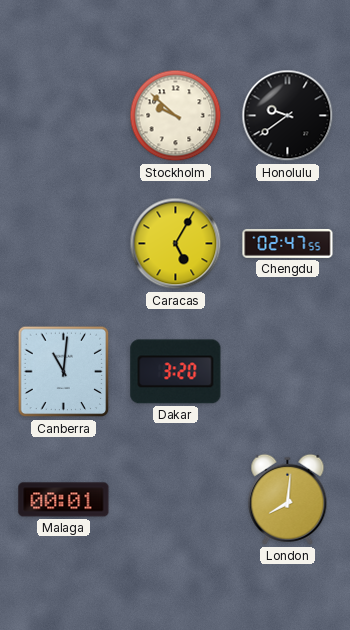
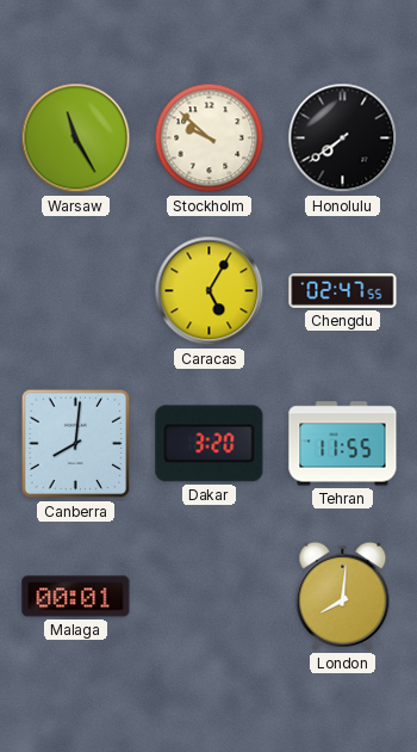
Warsaw: none -> 11:25
Honolulu: 9:39 -> 7:39
Canberra: 11:01 -> 8:01
Tehran: none -> 11:55
